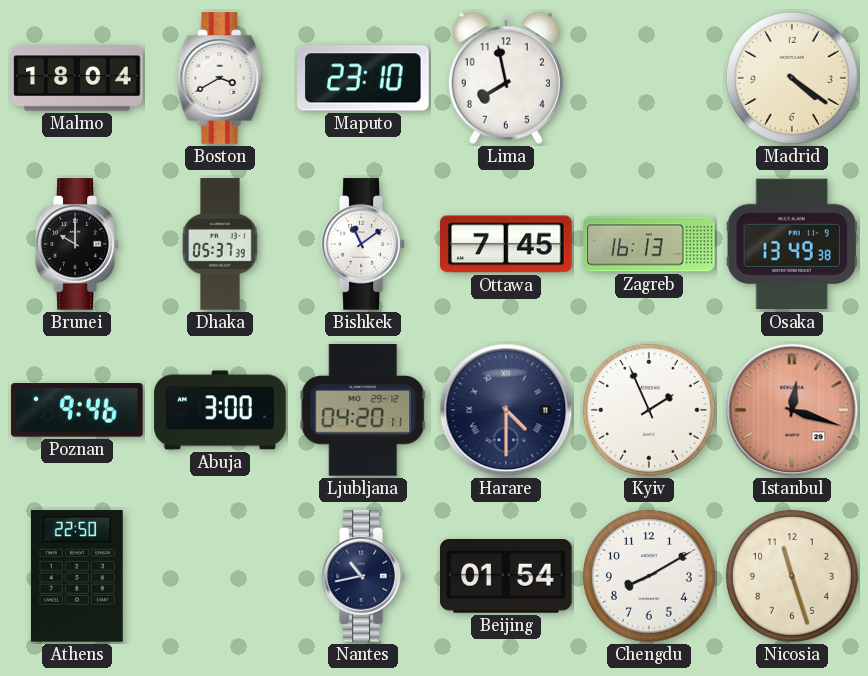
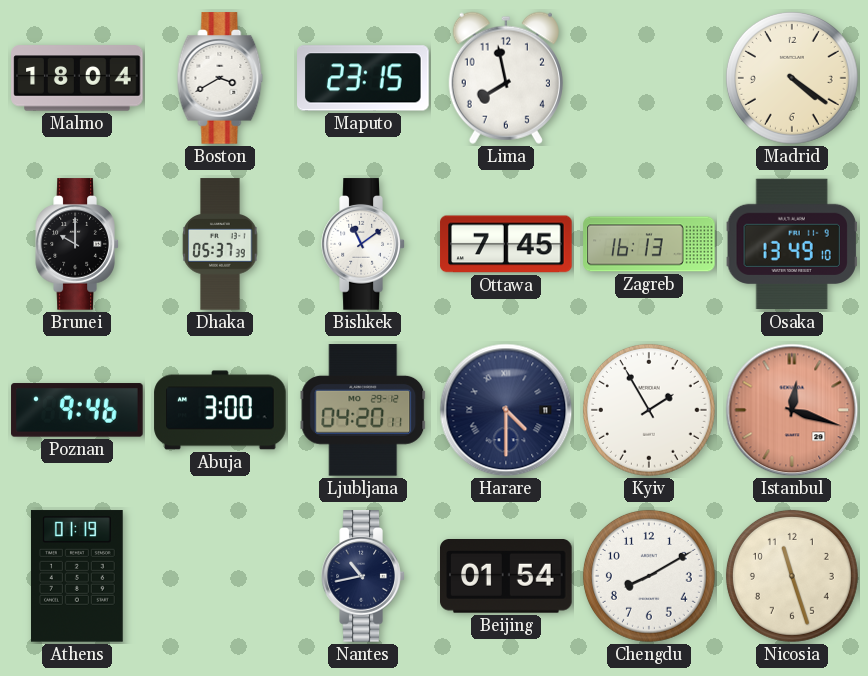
Maputo: 23:10 -> 23:15
Osaka: 13:49:38 -> 13:49:10
Kyiv: 1:56 -> 1:55
Athens: 22:50 -> 01:19
